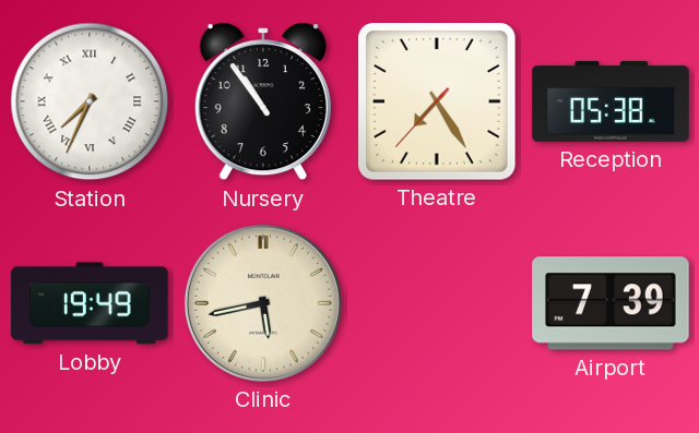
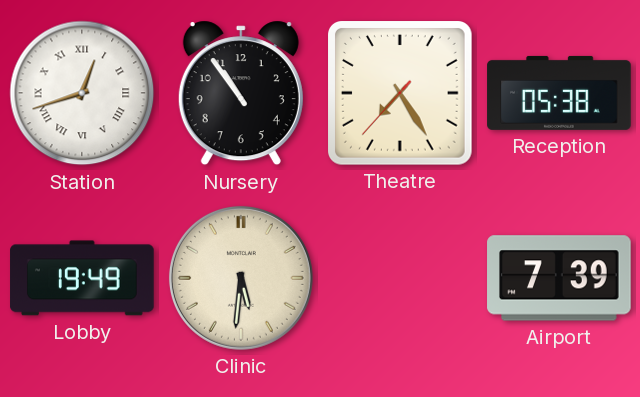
Station: 7:34 -> 12:42
Clinic: 5:43 -> 5:31
